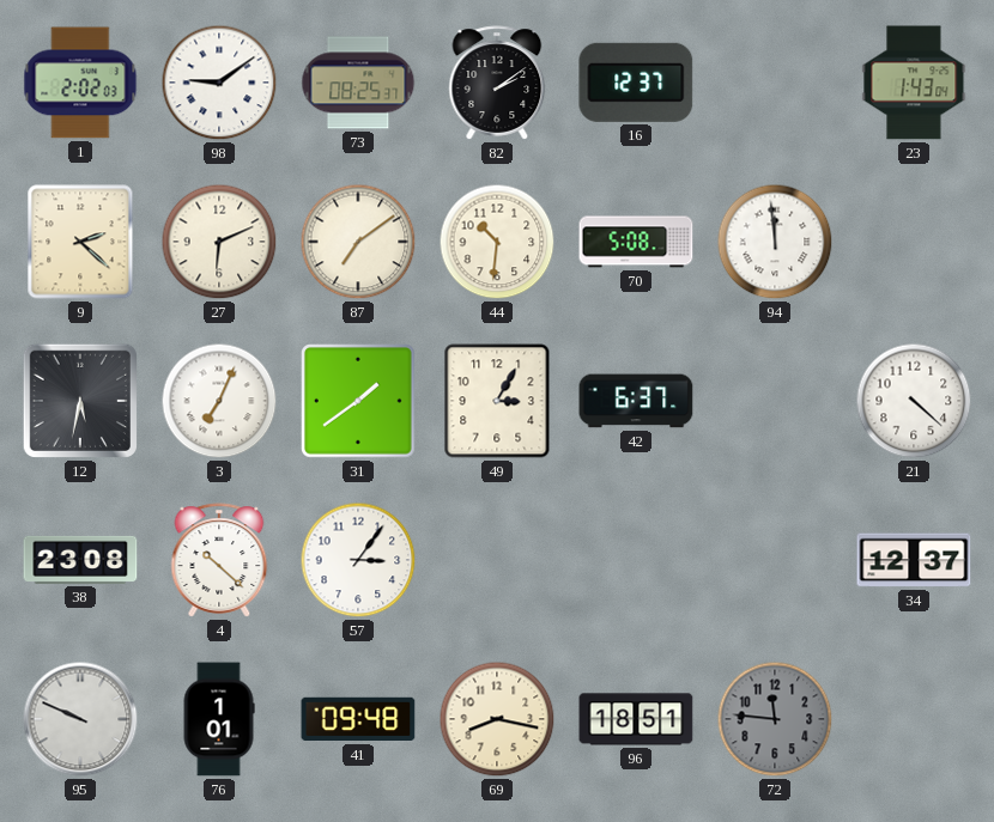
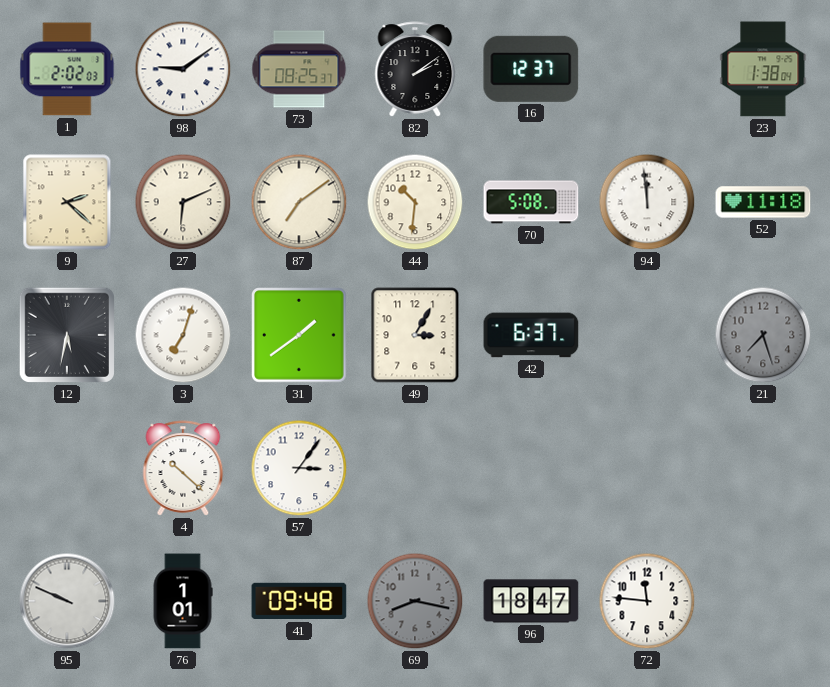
23: 1:43 -> 1:38
52: none -> 11:18
3: 7:04 -> 7:03
21: 4:22 -> 7:27
21 dial: white -> grey
38: 23:08 -> none
34: 12:37 -> none
69 dial: cream -> grey
96: 18:51 -> 18:47
72 dial: grey -> white
